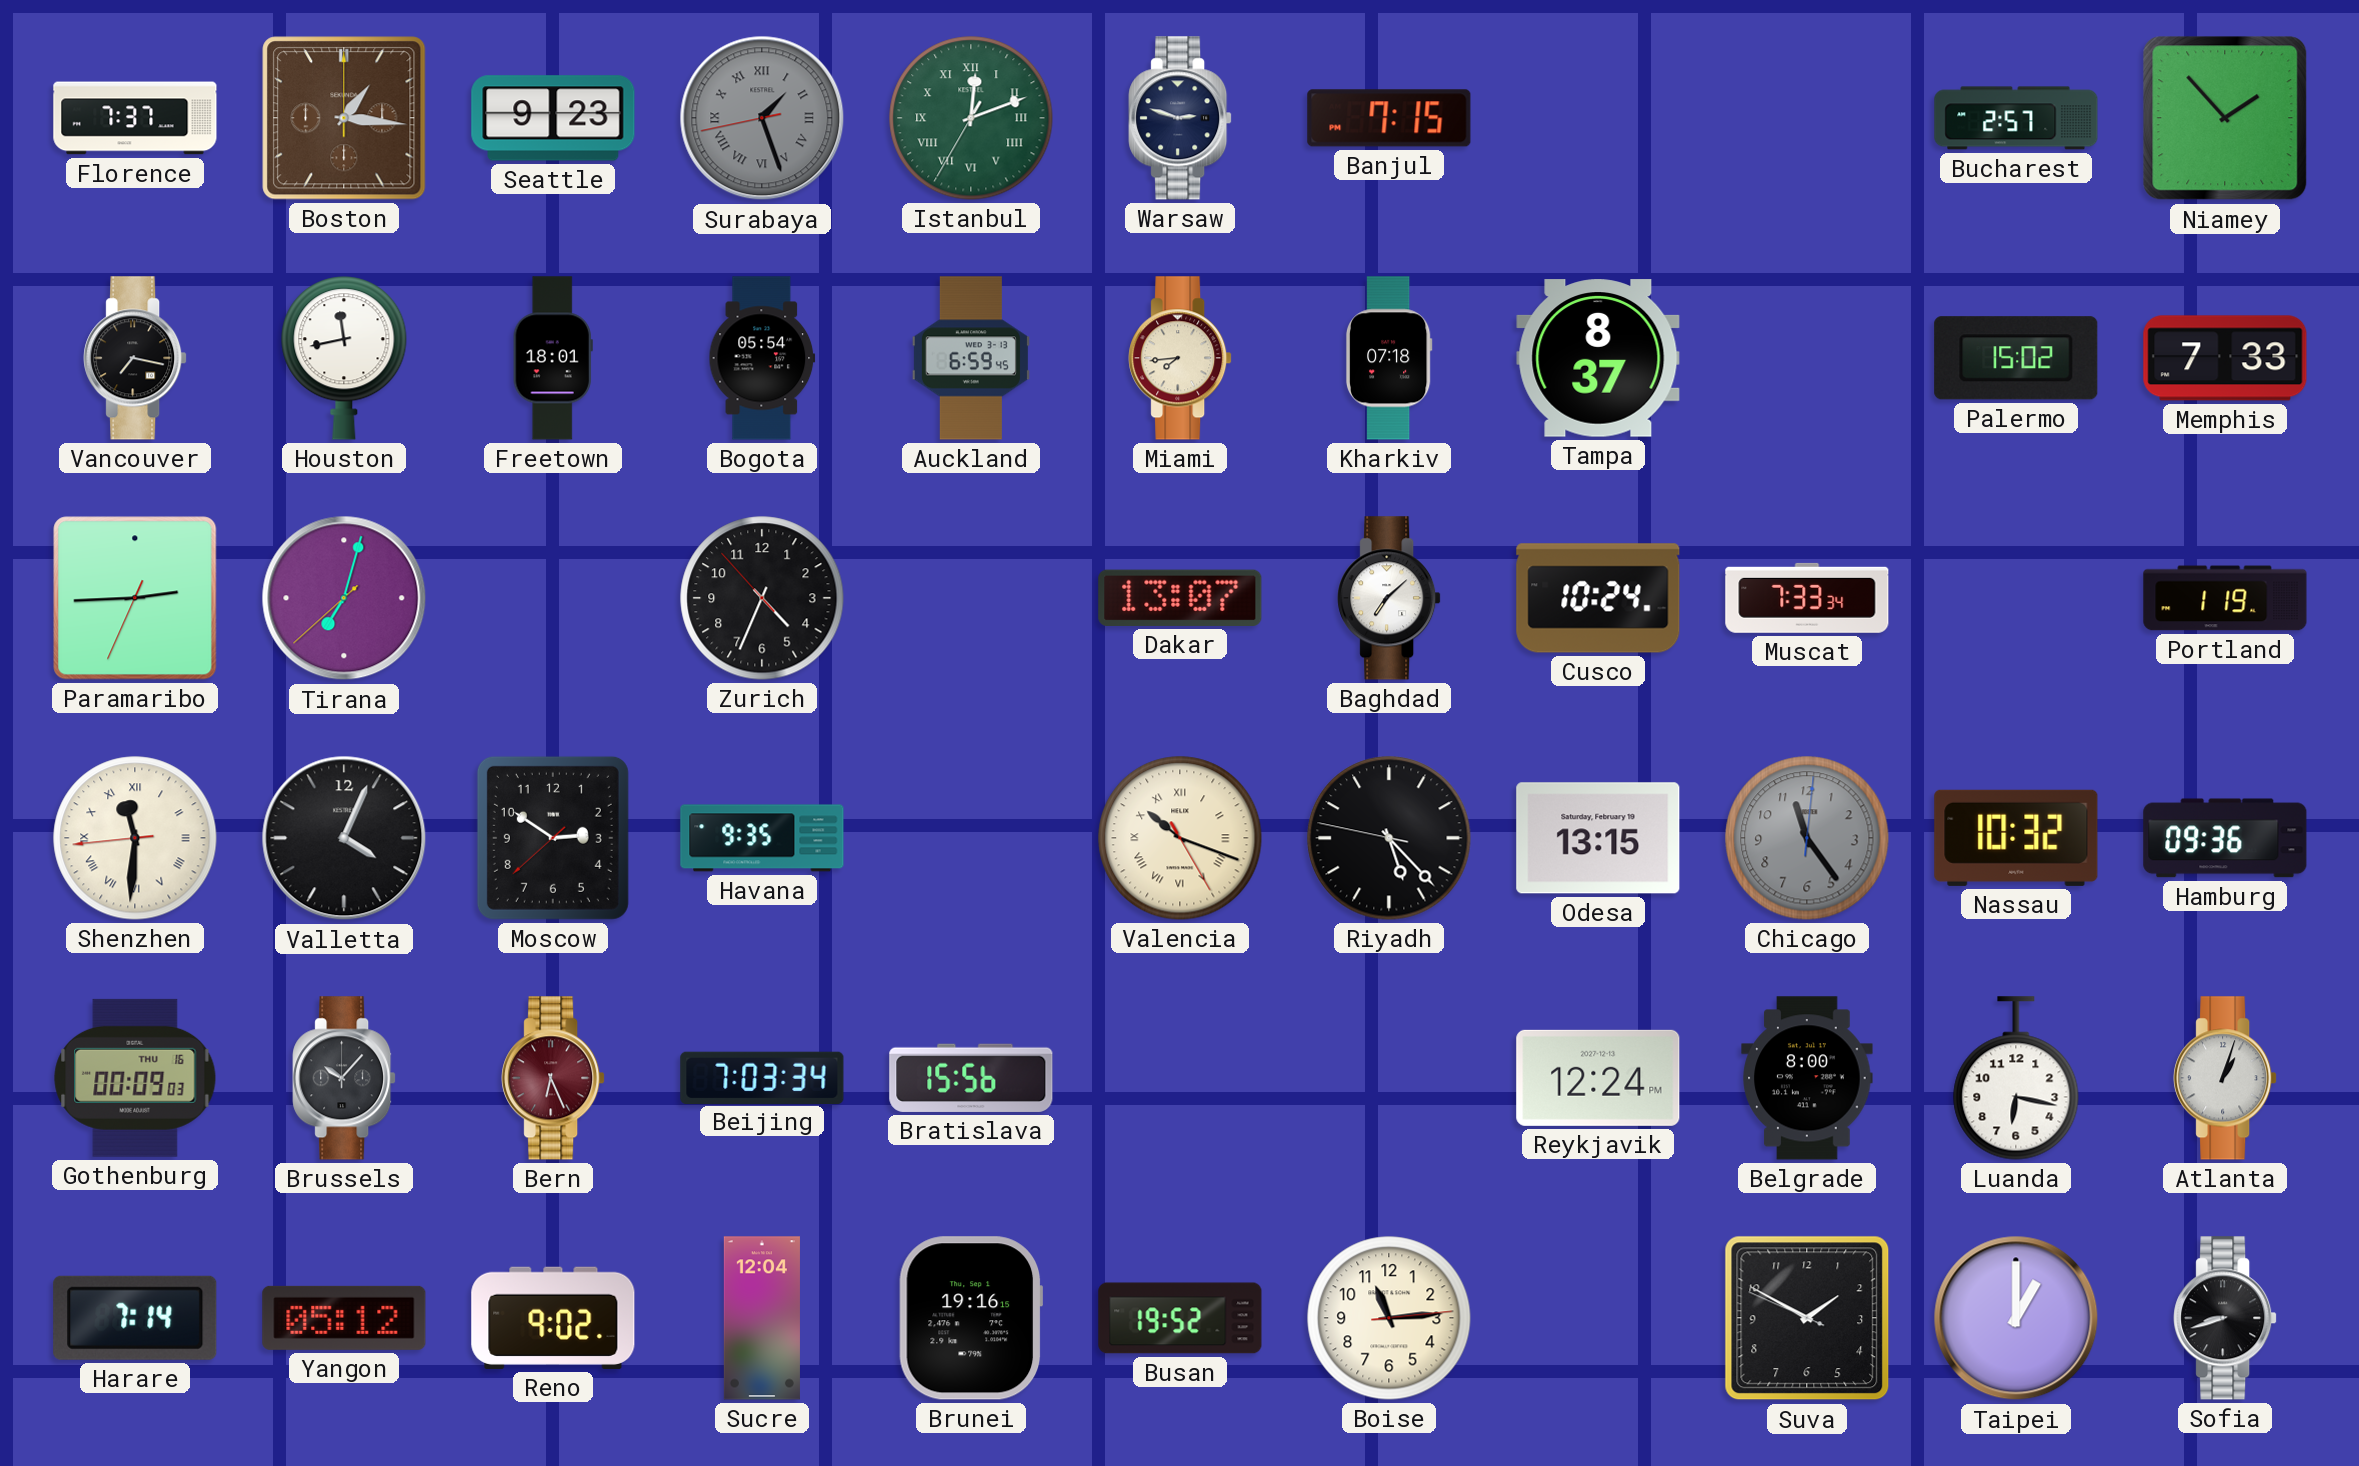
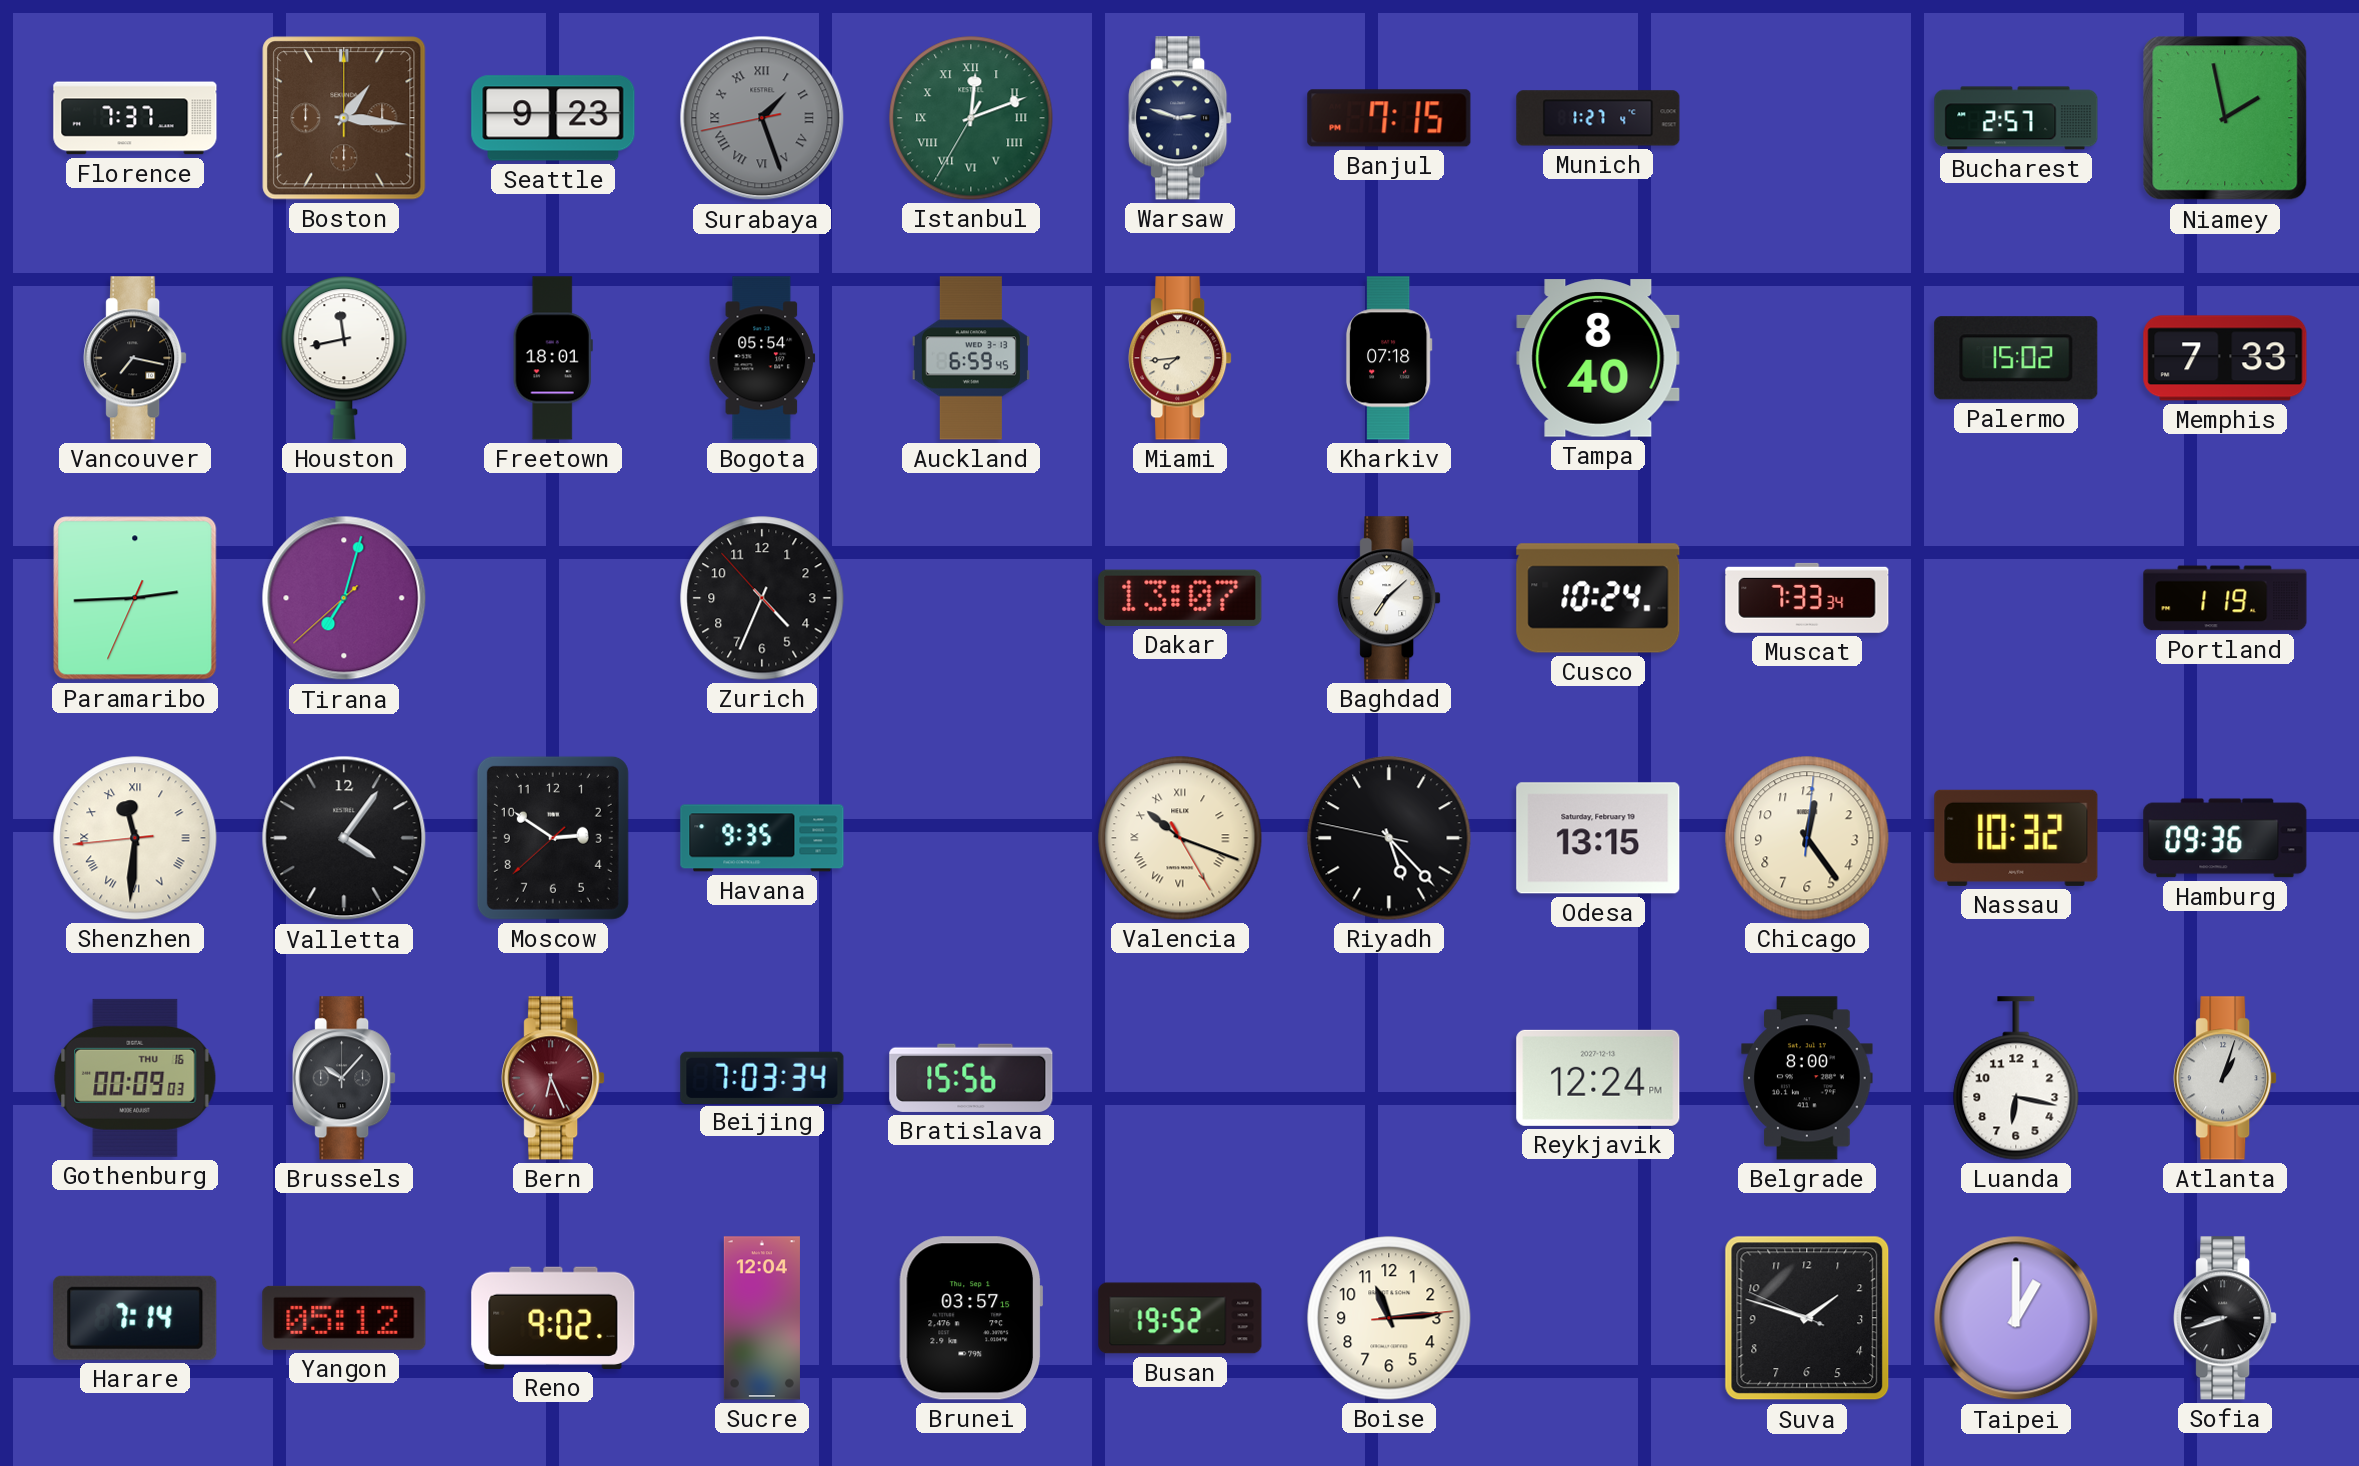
Munich: none -> 1:27
Niamey: 1:53 -> 1:58
Tampa: 8:37 -> 8:40
Valletta: 4:04 -> 4:06
Chicago: 11:24 -> 12:24
Chicago dial: grey -> cream
Brunei: 19:16 -> 03:57
Suva: 1:49 -> 1:47
